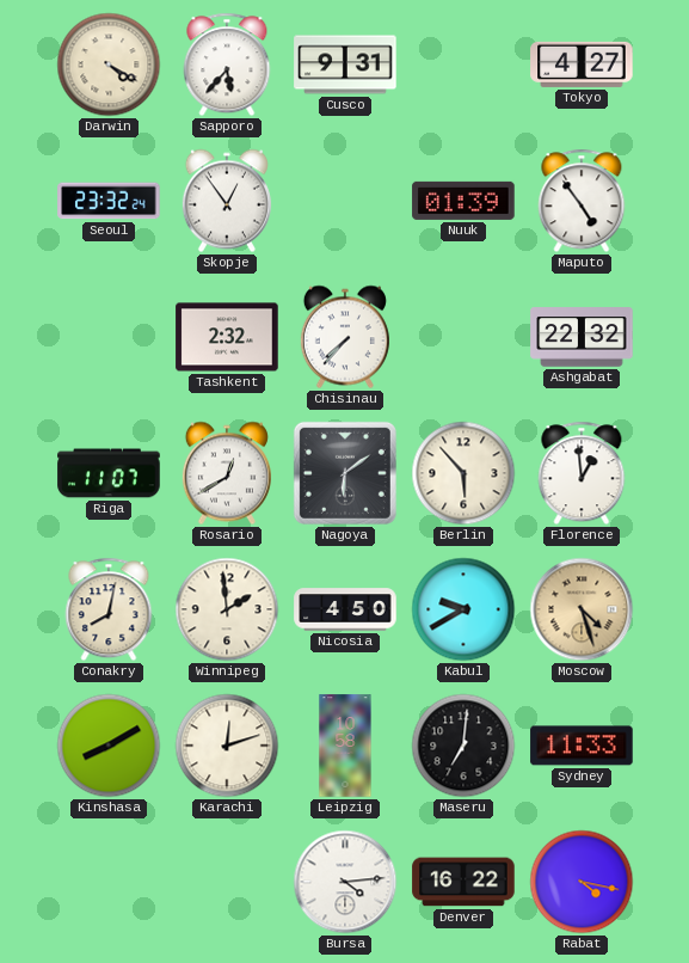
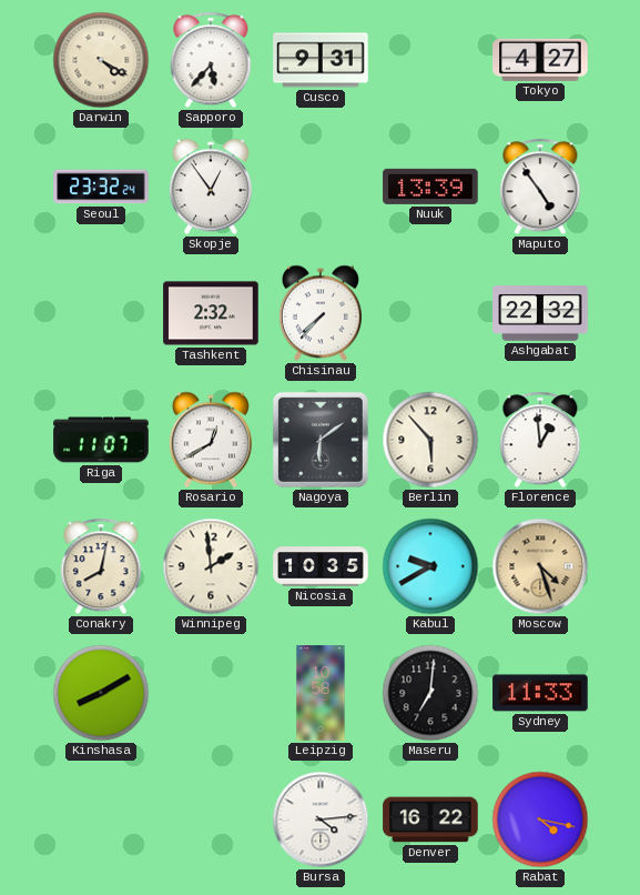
Nuuk: 01:39 -> 13:39
Nicosia: 4:50 -> 10:35
Karachi: 12:12 -> none
